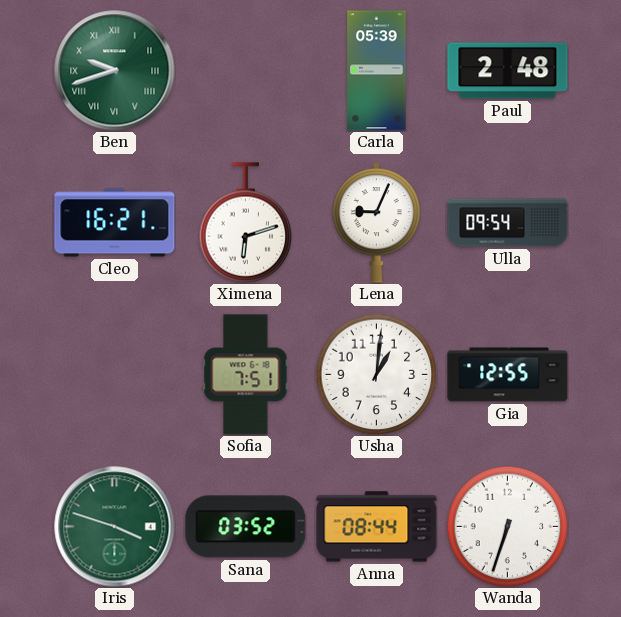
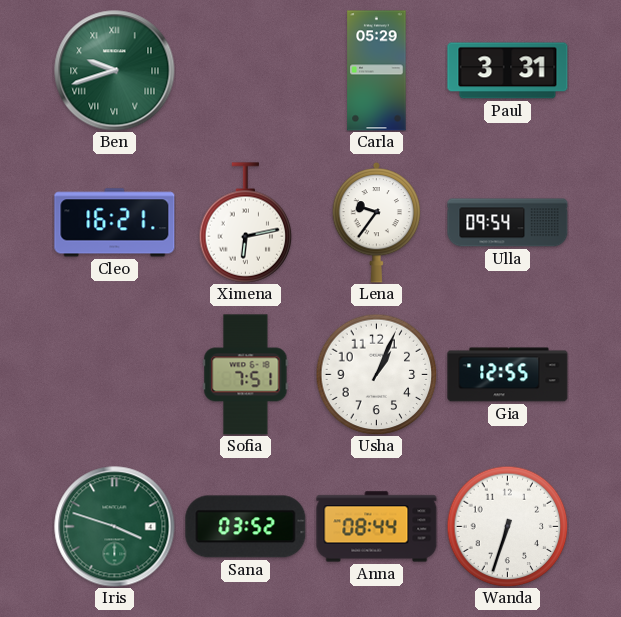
Carla: 05:39 -> 05:29
Paul: 2:48 -> 3:31
Ximena: 6:12 -> 6:13
Lena: 9:04 -> 9:36
Usha: 1:01 -> 1:04
